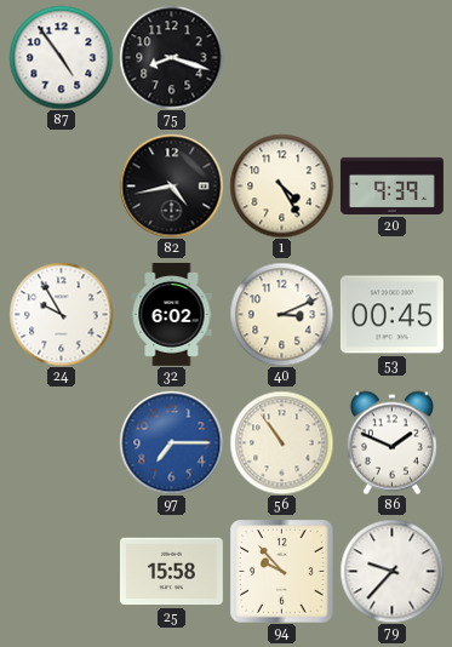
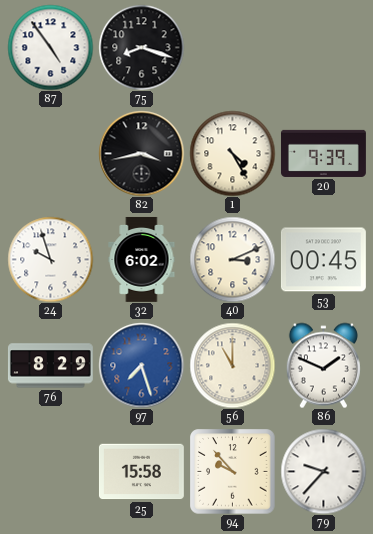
82: 4:43 -> 3:43
24: 9:55 -> 9:57
76: none -> 8:29
97: 7:15 -> 7:27
56: 10:54 -> 11:00
